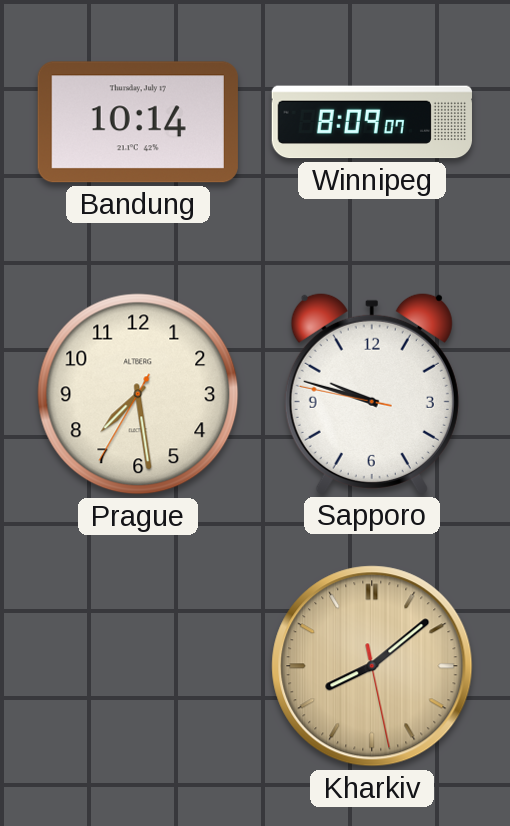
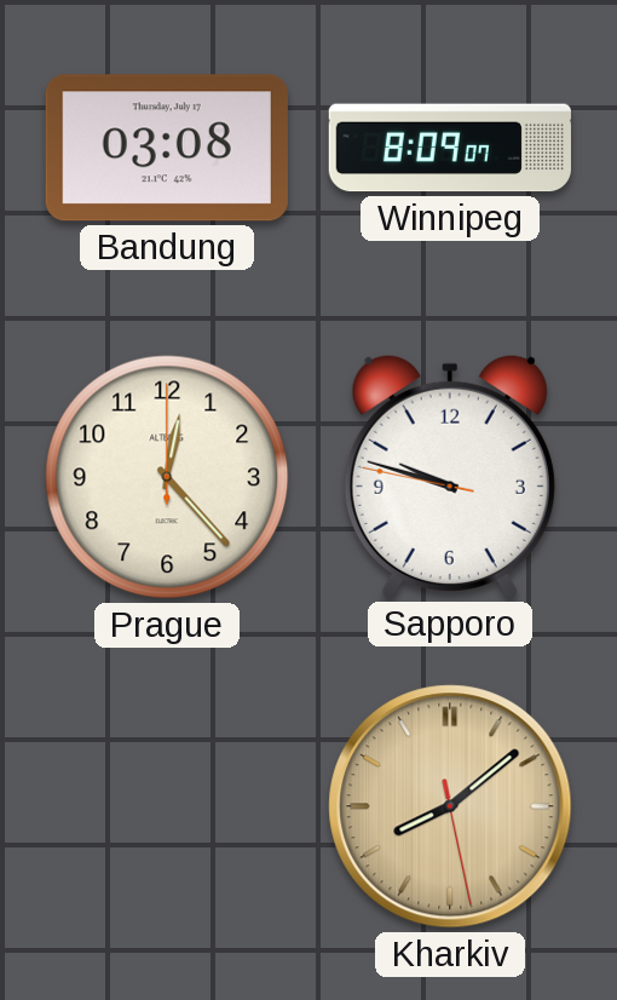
Bandung: 10:14 -> 03:08
Prague: 7:28 -> 12:23
